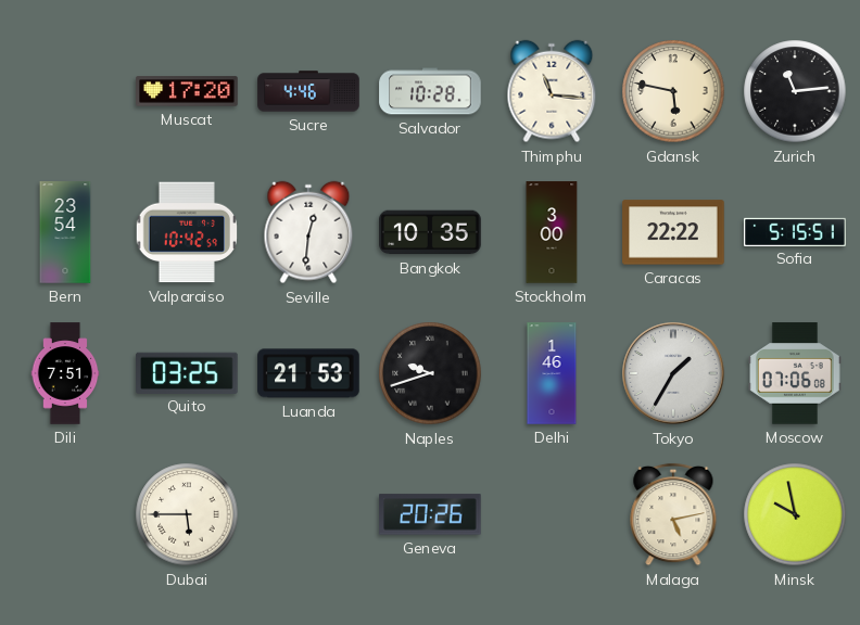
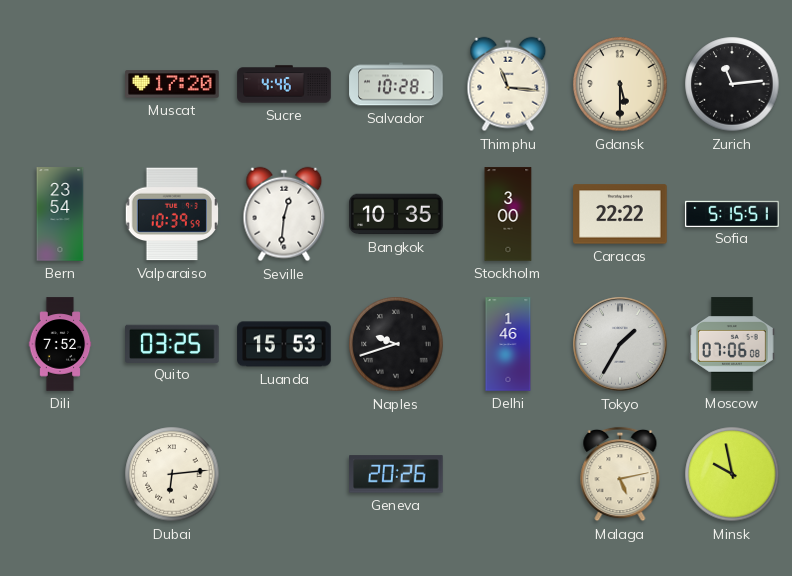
Gdansk: 5:47 -> 5:30
Valparaiso: 10:42 -> 10:39
Dili: 7:51 -> 7:52
Luanda: 21:53 -> 15:53
Dubai: 5:45 -> 6:14
